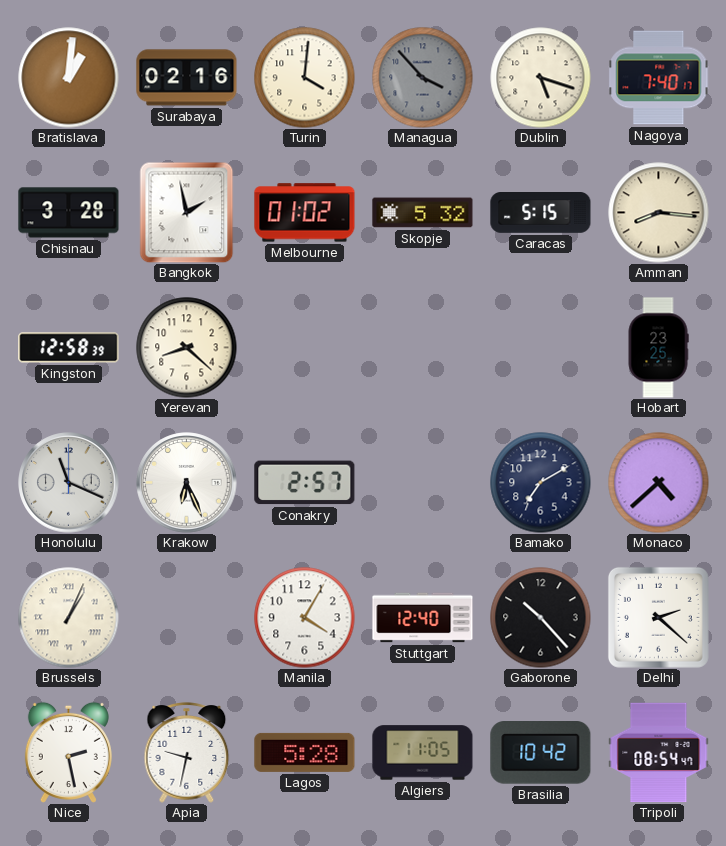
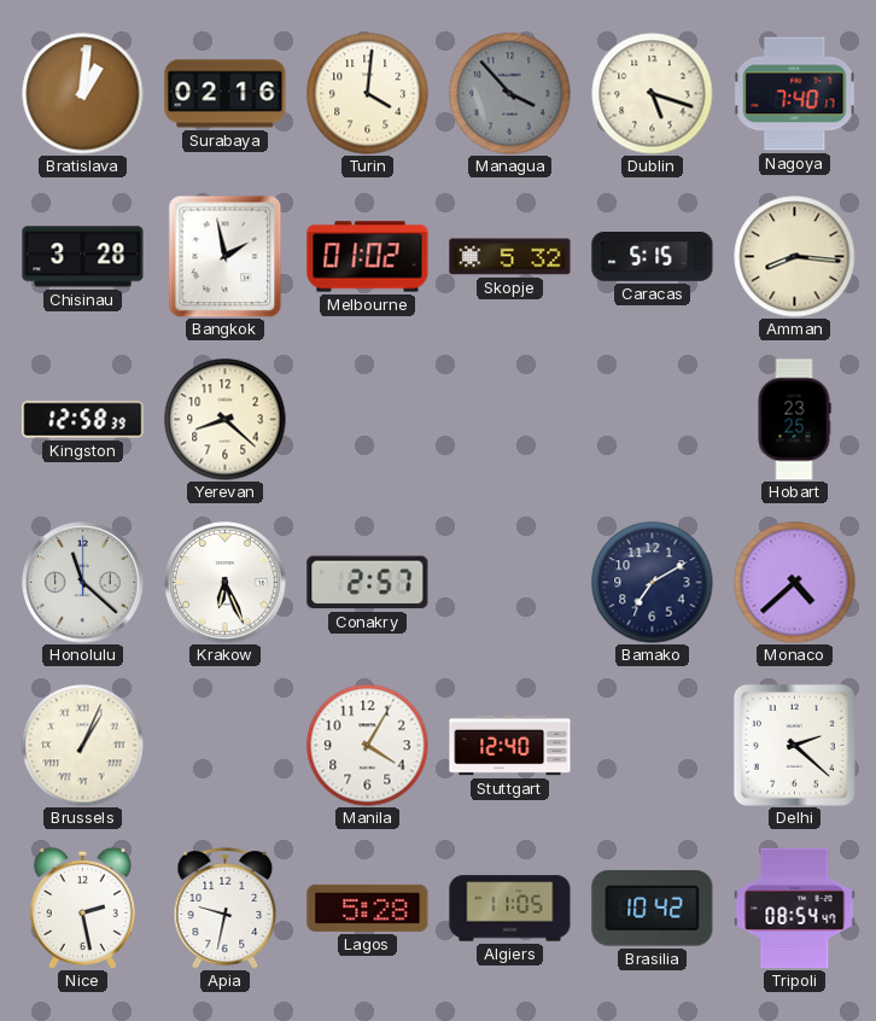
Honolulu: 11:19 -> 11:22
Gaborone: 10:23 -> none
